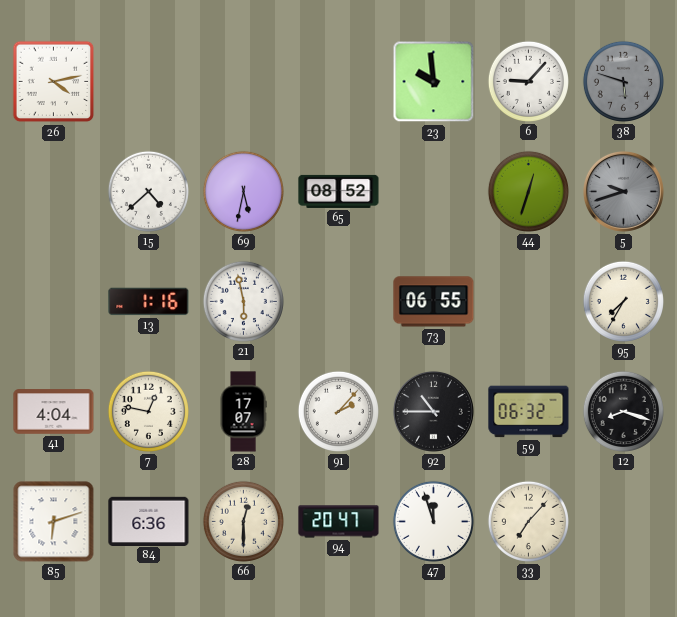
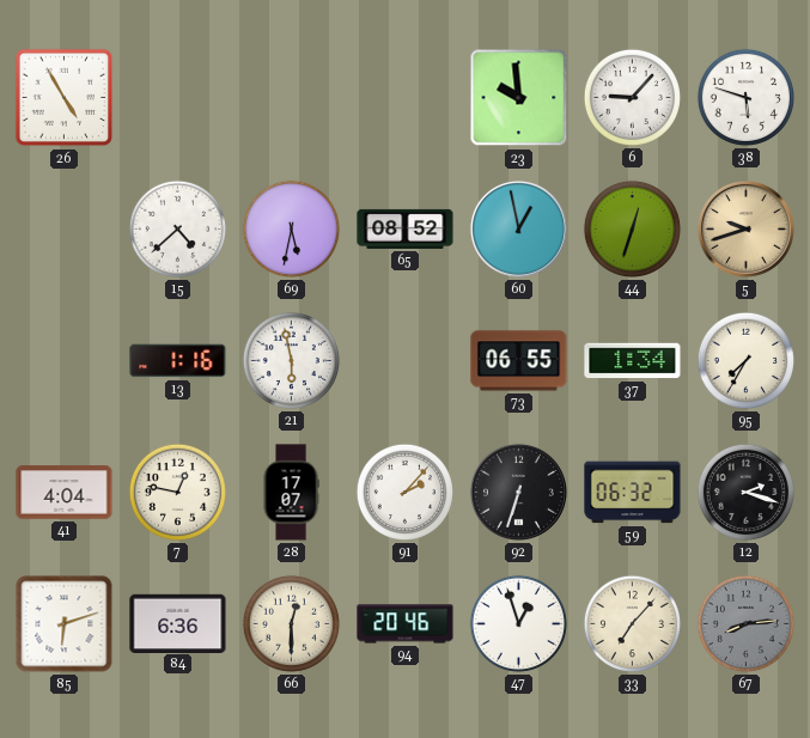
26: 4:13 -> 4:55
38 dial: grey -> white
60: none -> 12:58
5 dial: grey -> champagne
37: none -> 1:34
92: 10:45 -> 6:33
12: 8:18 -> 2:18
94: 20:47 -> 20:46
47: 11:57 -> 12:57
67: none -> 8:14
